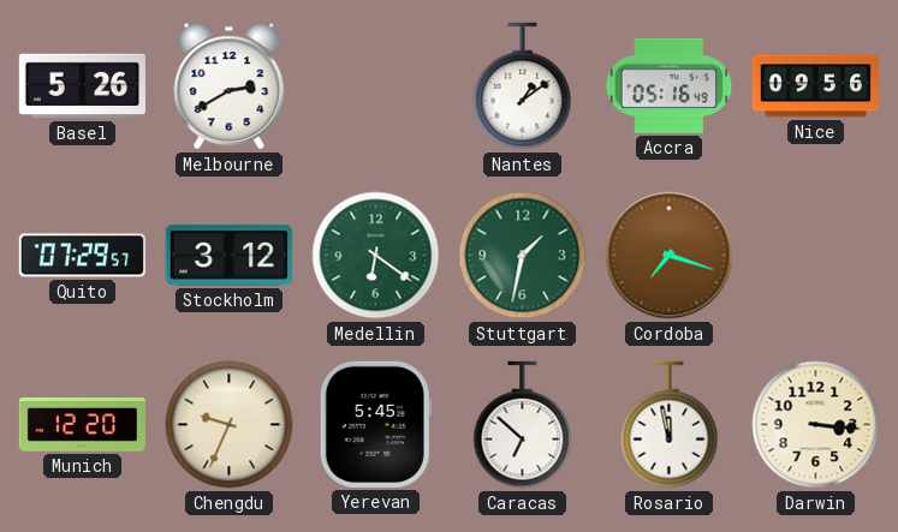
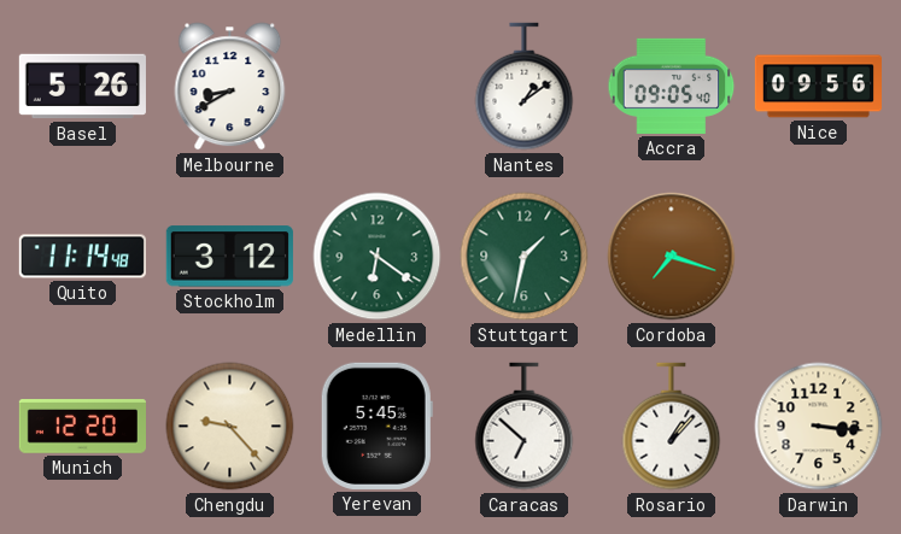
Melbourne: 2:40 -> 8:40
Accra: 05:16 -> 09:05
Quito: 07:29 -> 11:14
Chengdu: 9:34 -> 9:23
Rosario: 11:58 -> 1:07
